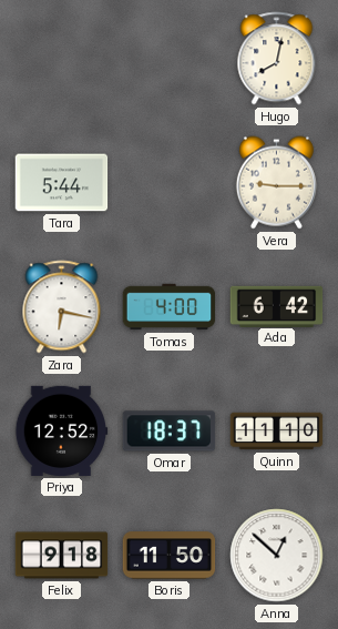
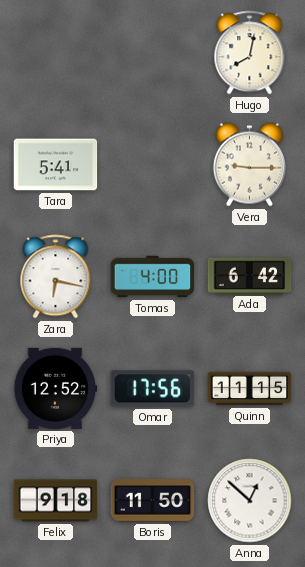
Tara: 5:44 -> 5:41
Omar: 18:37 -> 17:56
Quinn: 11:10 -> 11:15
